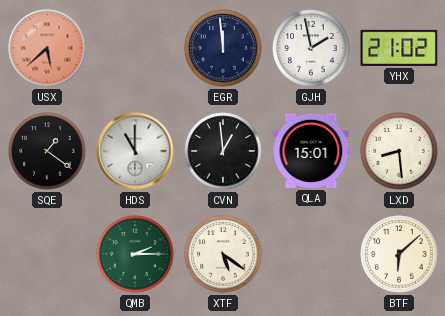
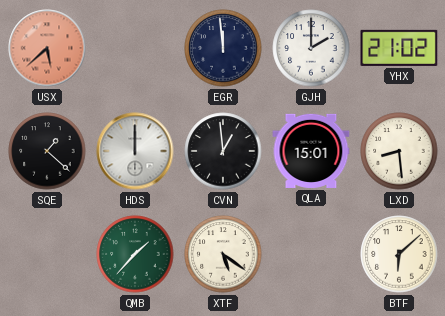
GJH: 1:58 -> 2:00
SQE: 1:21 -> 1:22
HDS: 11:00 -> 12:00
QMB: 2:15 -> 1:37
